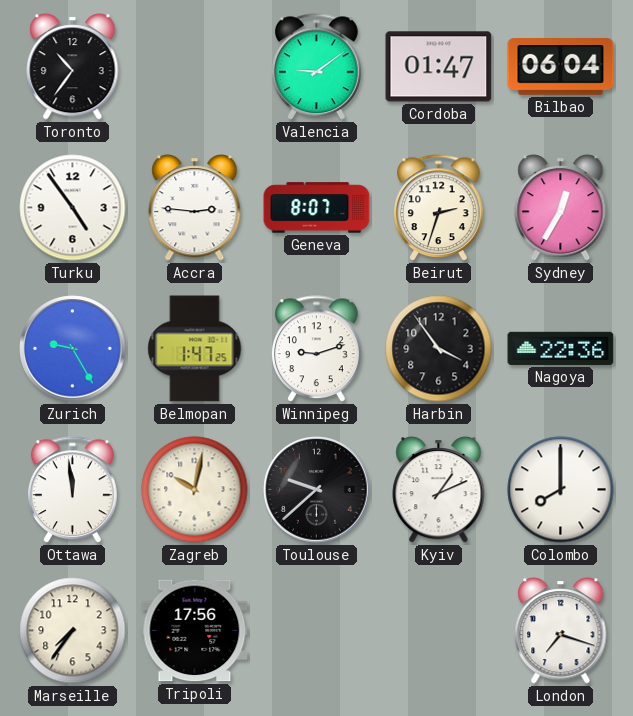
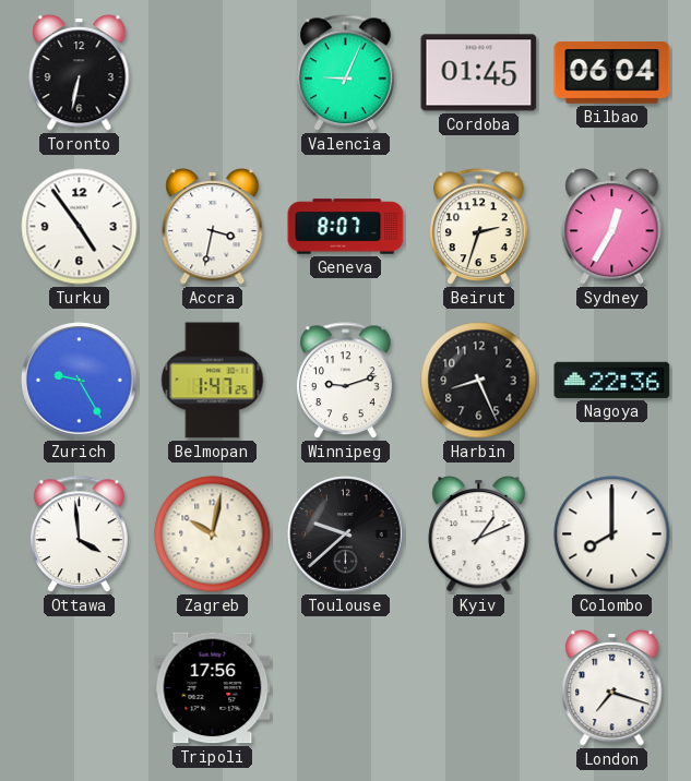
Toronto: 10:36 -> 6:32
Valencia: 9:09 -> 9:04
Cordoba: 01:47 -> 01:45
Accra: 2:46 -> 3:32
Harbin: 3:54 -> 8:26
Ottawa: 11:59 -> 3:59
Marseille: 7:36 -> none
